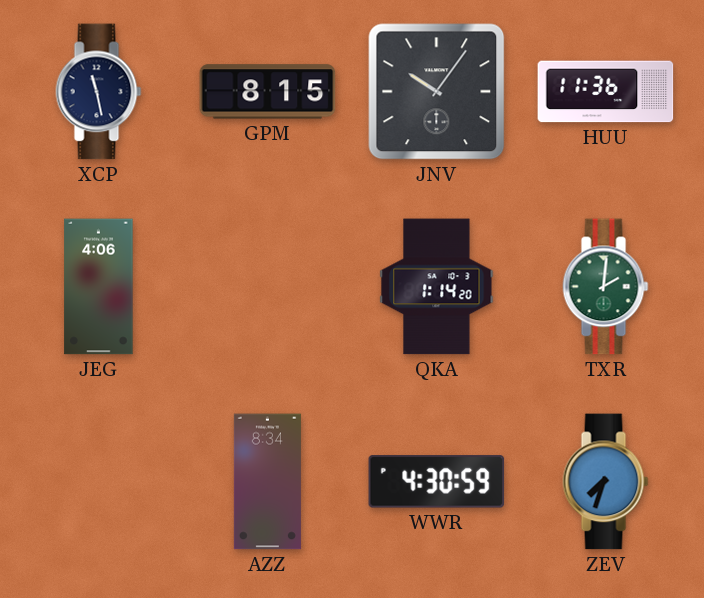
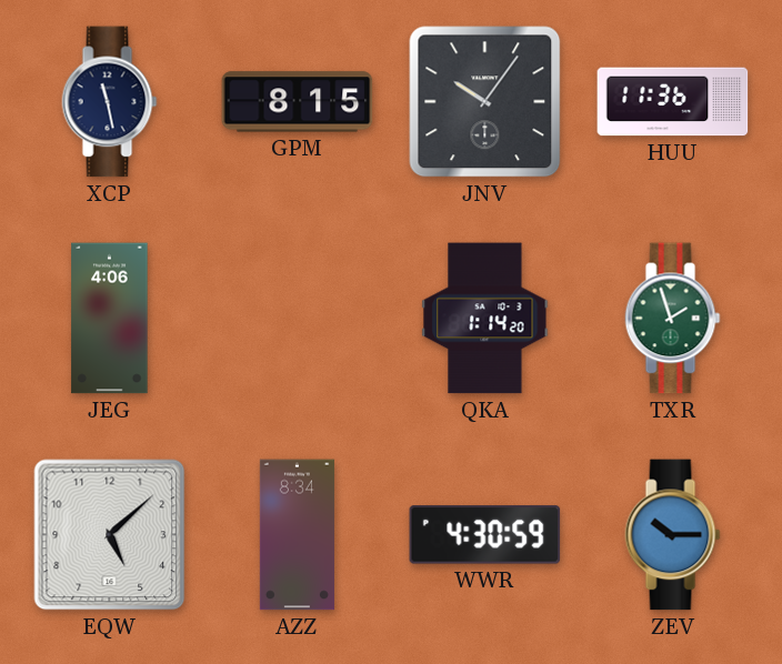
TXR: 2:01 -> 1:57
EQW: none -> 5:08
ZEV: 7:33 -> 10:15
